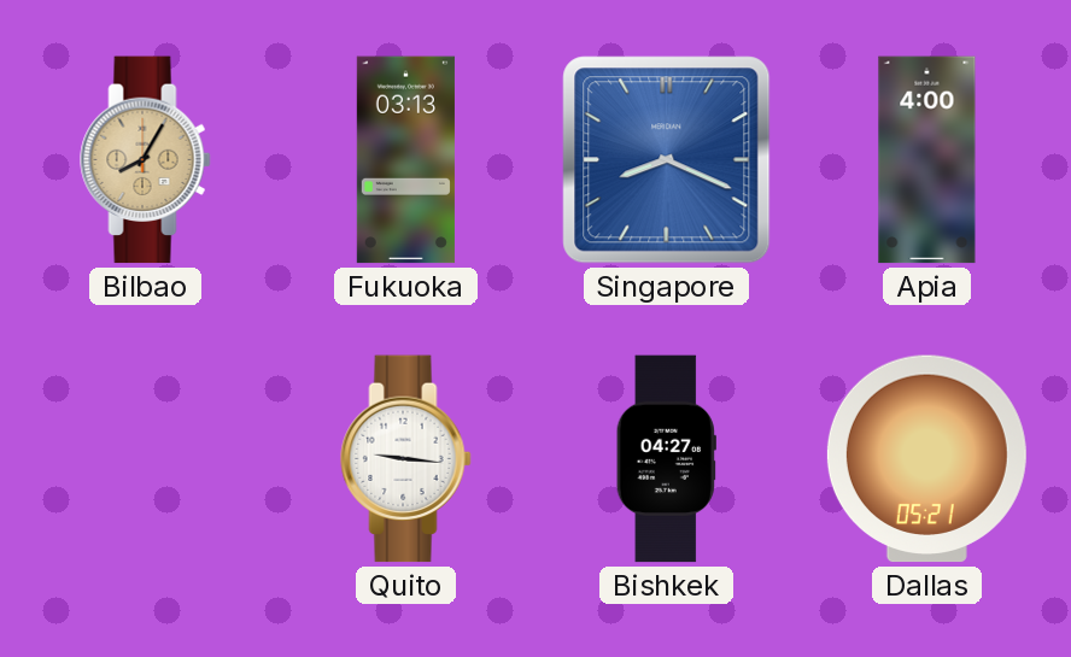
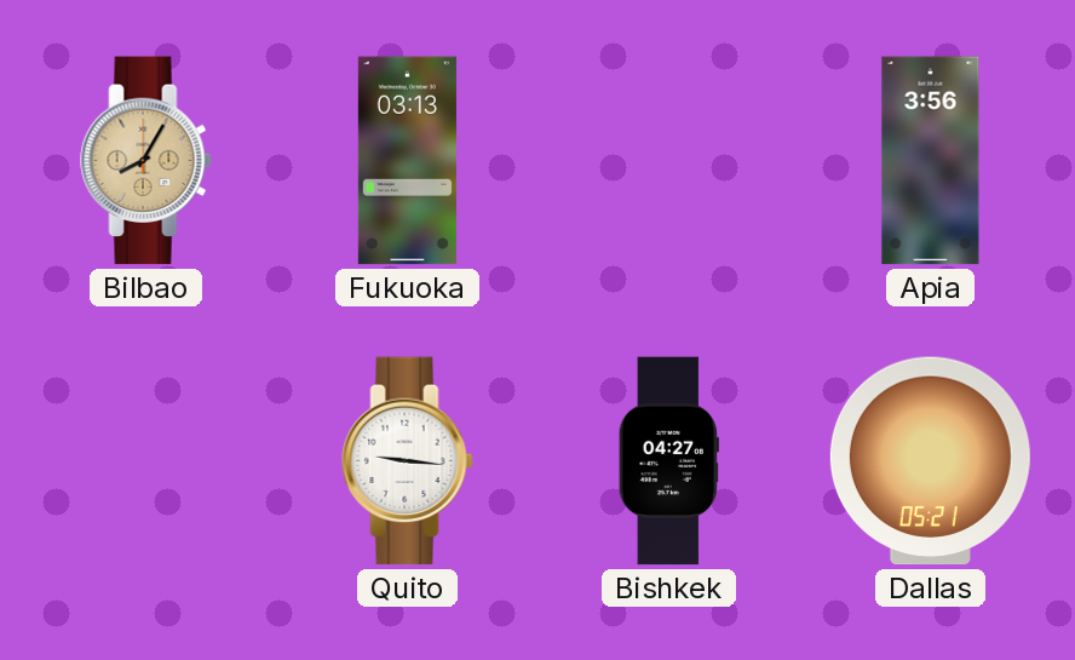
Singapore: 8:19 -> none
Apia: 4:00 -> 3:56
